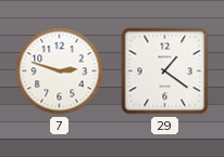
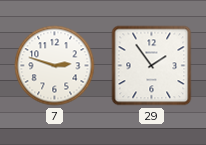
29: 1:21 -> 1:54
